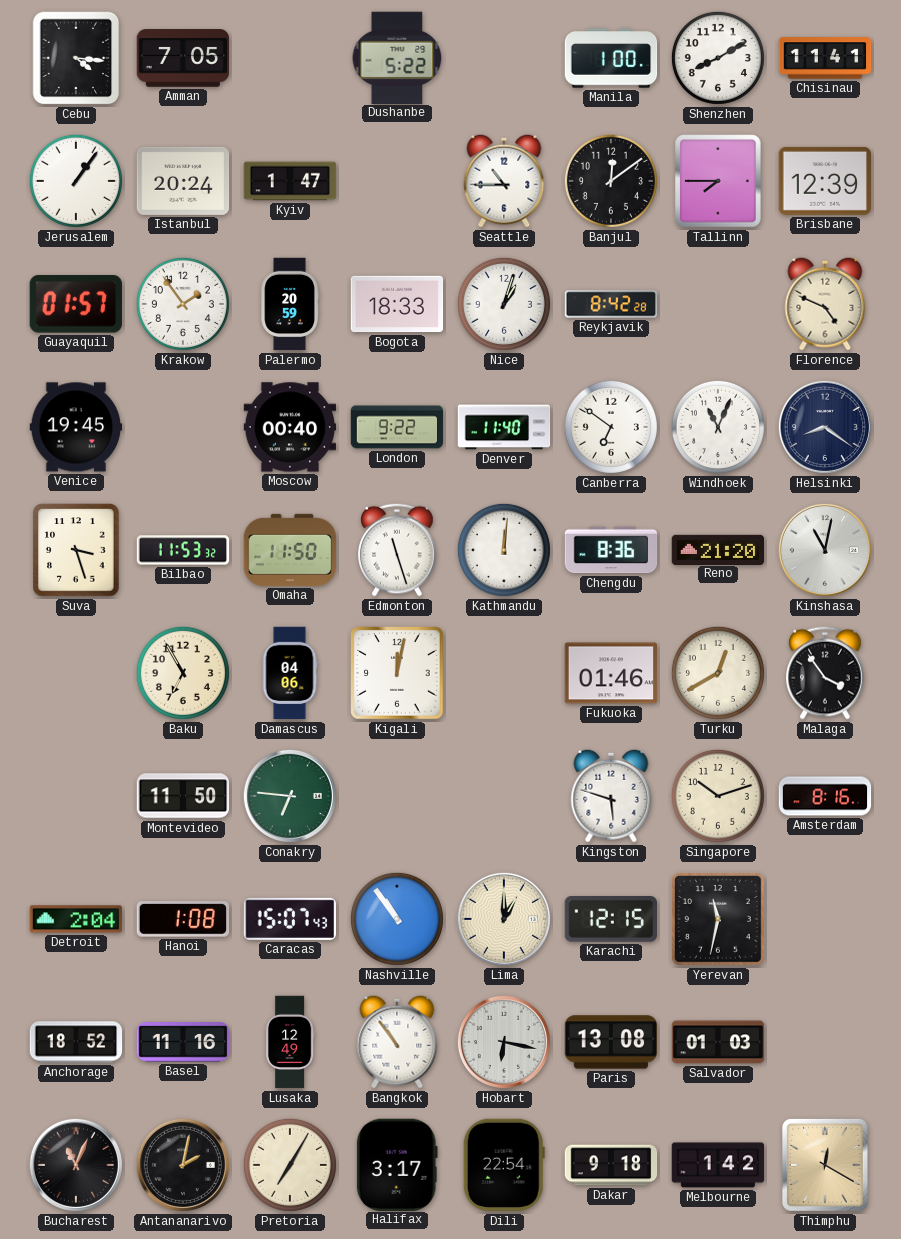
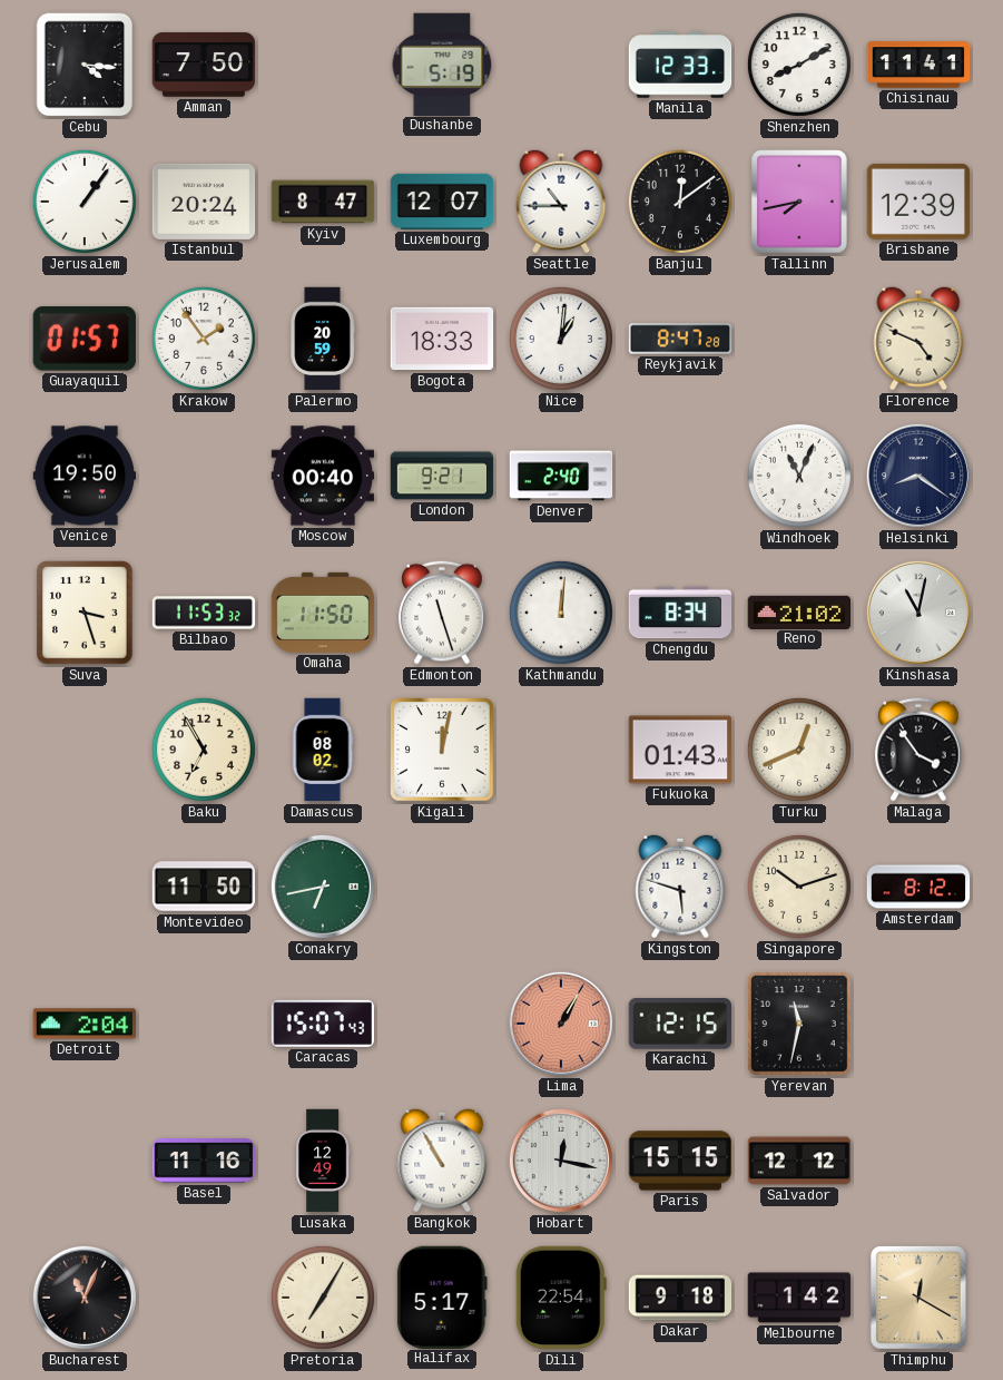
Amman: 7:05 -> 7:50
Dushanbe: 5:22 -> 5:19
Manila: 1:00 -> 12:33
Kyiv: 1:47 -> 8:47
Luxembourg: none -> 12:07
Tallinn: 7:45 -> 7:43
Nice: 1:03 -> 1:01
Reykjavik: 8:42 -> 8:47
Venice: 19:45 -> 19:50
London: 9:22 -> 9:21
Denver: 11:40 -> 2:40
Canberra: 6:51 -> none
Chengdu: 8:36 -> 8:34
Reno: 21:20 -> 21:02
Damascus: 04:06 -> 08:02
Fukuoka: 01:46 -> 01:43
Turku: 12:40 -> 12:41
Conakry: 6:46 -> 6:43
Amsterdam: 8:16 -> 8:12
Hanoi: 1:08 -> none
Nashville: 10:54 -> none
Lima: 1:00 -> 1:05
Lima dial: cream -> salmon
Anchorage: 18:52 -> none
Bangkok: 10:54 -> 10:55
Hobart: 6:17 -> 12:17
Paris: 13:08 -> 15:15
Salvador: 01:03 -> 12:12
Antananarivo: 2:02 -> none
Halifax: 3:17 -> 5:17
